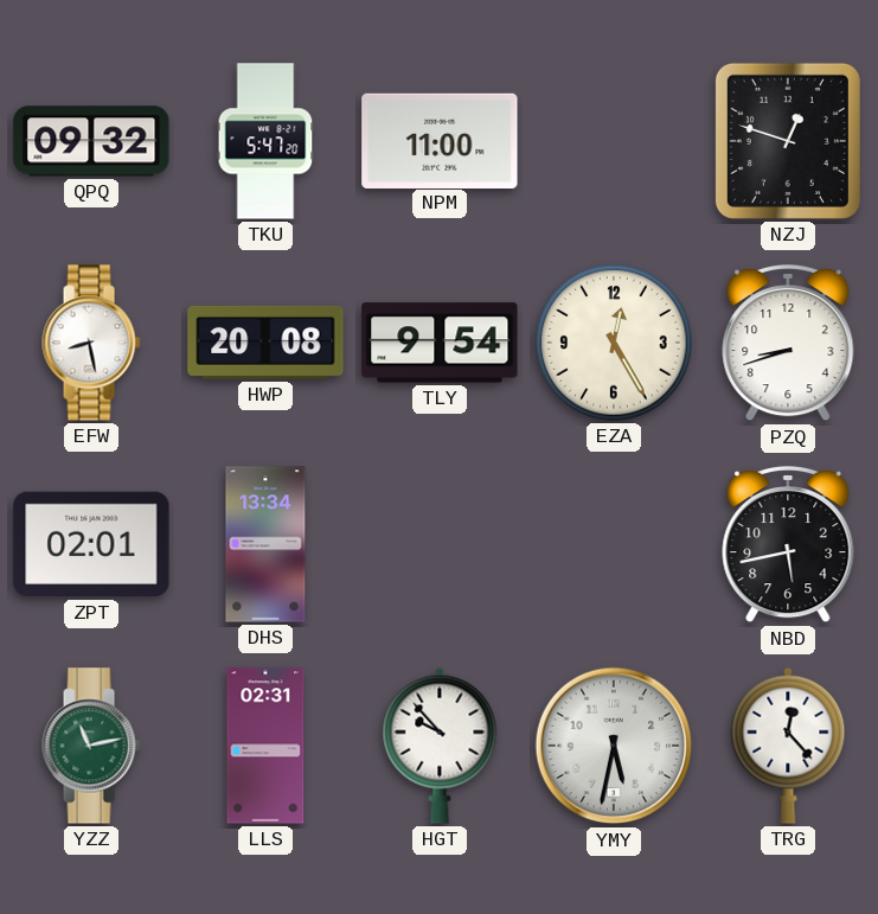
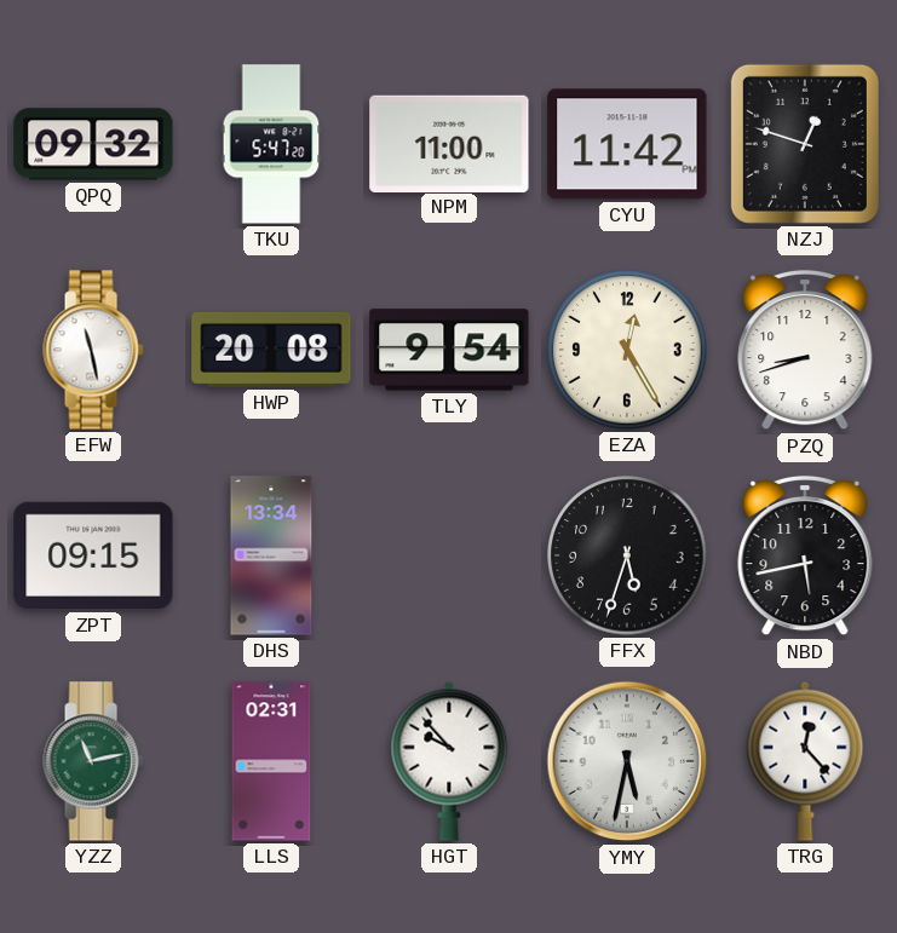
CYU: none -> 11:42
EFW: 8:28 -> 11:28
ZPT: 02:01 -> 09:15
FFX: none -> 5:33
